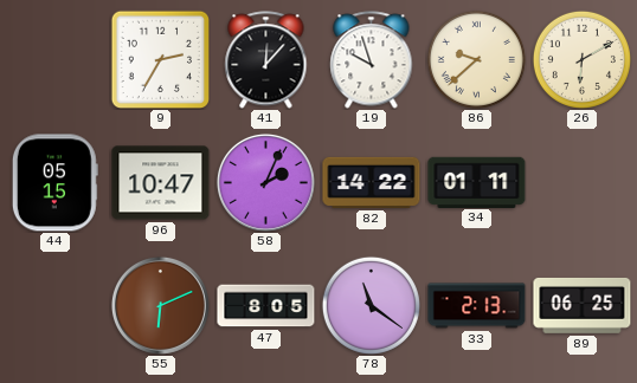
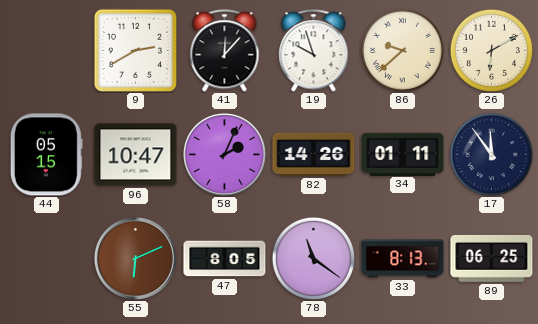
9: 2:35 -> 2:40
82: 14:22 -> 14:26
17: none -> 11:54
33: 2:13 -> 8:13
